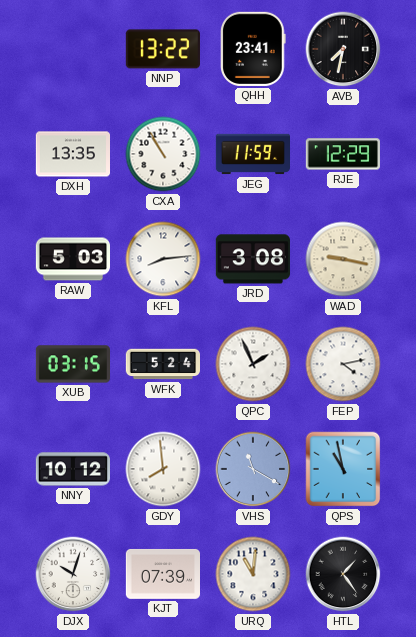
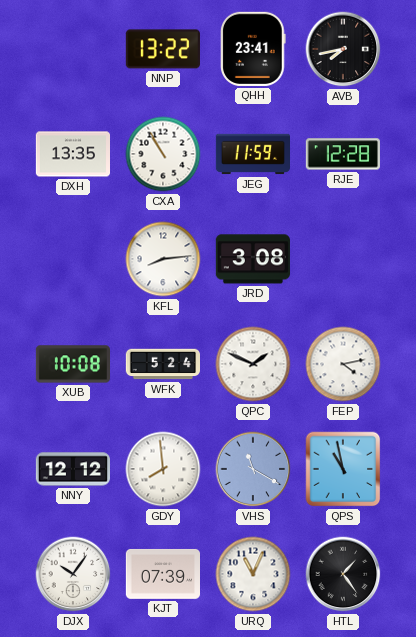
AVB: 7:32 -> 7:43
RJE: 12:29 -> 12:28
RAW: 5:03 -> none
WAD: 9:17 -> none
XUB: 03:15 -> 10:08
QPC: 1:56 -> 1:49
NNY: 10:12 -> 12:12
DJX: 10:03 -> 10:06
URQ: 11:01 -> 11:04
